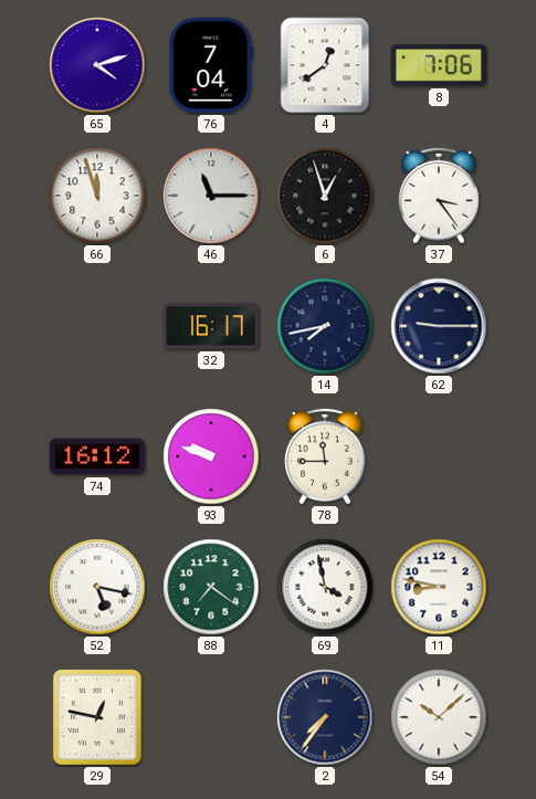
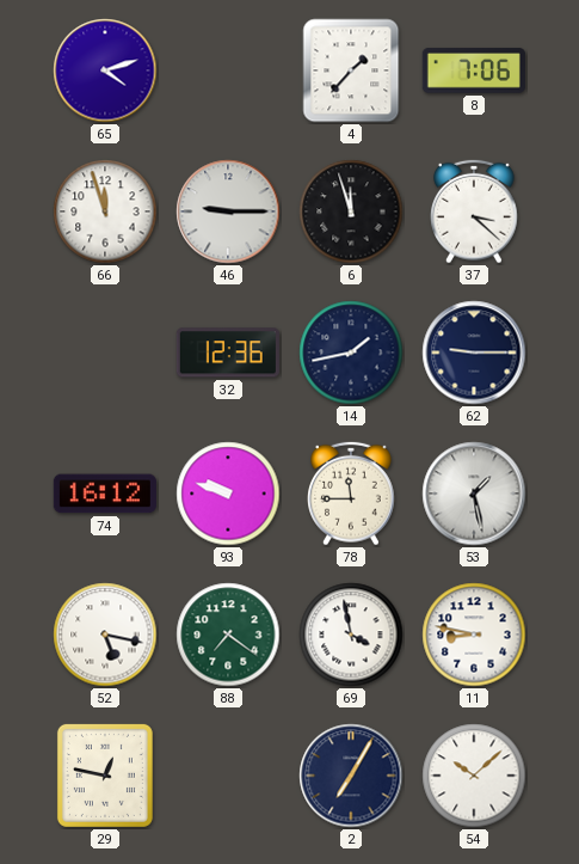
76: 7:04 -> none
4: 12:39 -> 1:37
46: 11:15 -> 9:15
6: 12:57 -> 11:57
37: 3:24 -> 3:22
32: 16:17 -> 12:36
14: 7:43 -> 1:43
53: none -> 1:28
2: 7:36 -> 7:05
